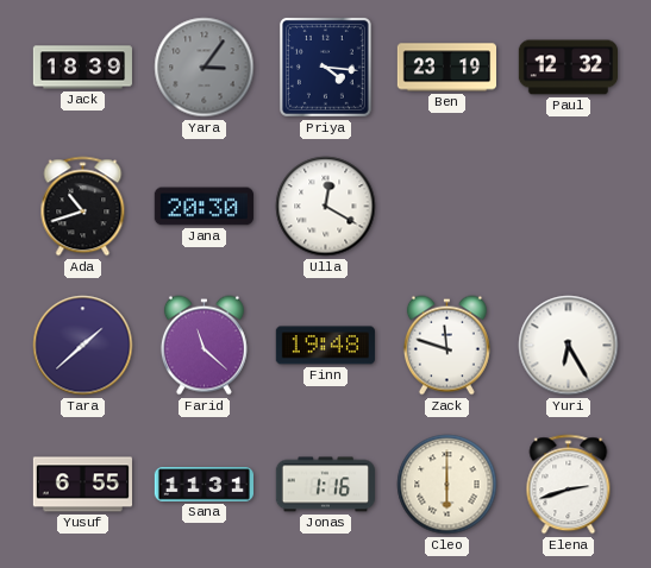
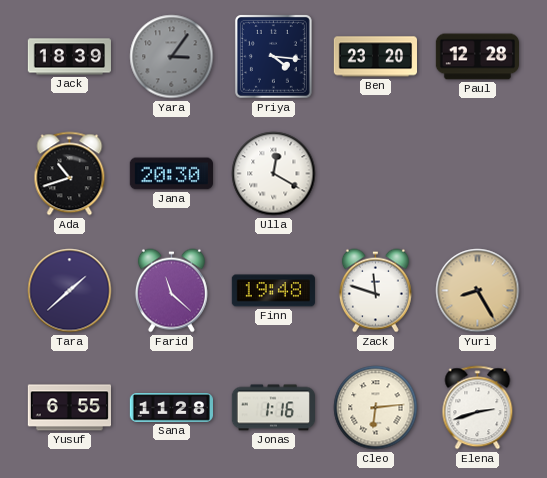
Ben: 23:19 -> 23:20
Paul: 12:32 -> 12:28
Yuri: 6:25 -> 8:25
Yuri dial: white -> champagne
Sana: 11:31 -> 11:28
Cleo: 6:00 -> 6:14
